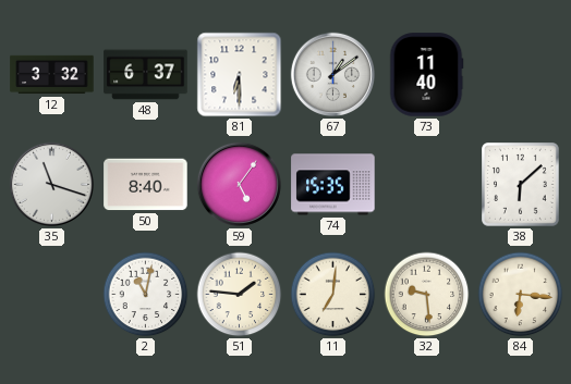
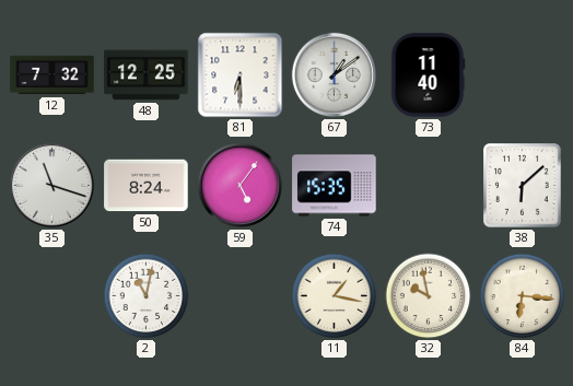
12: 3:32 -> 7:32
48: 6:37 -> 12:25
50: 8:40 -> 8:24
51: 1:46 -> none
11: 7:01 -> 1:17
32: 9:29 -> 9:58
